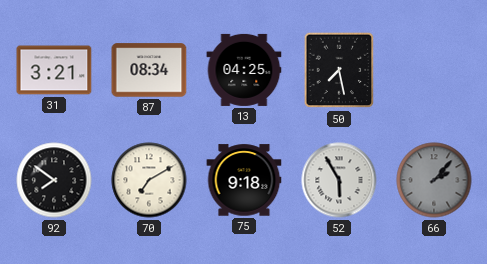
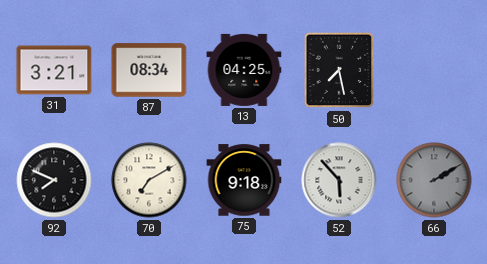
92: 7:51 -> 7:49
52: 5:55 -> 5:53
66: 2:07 -> 2:10
